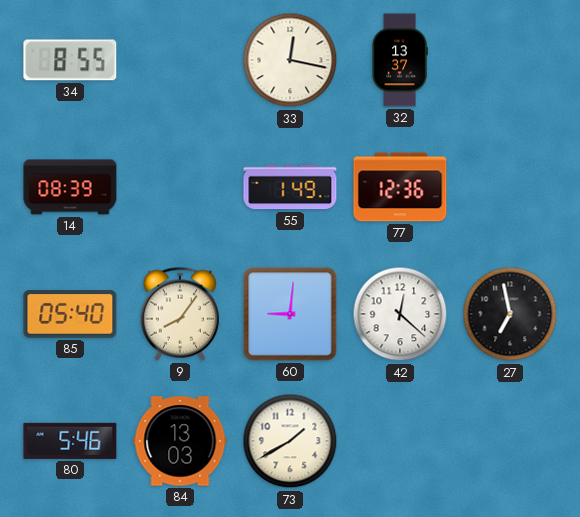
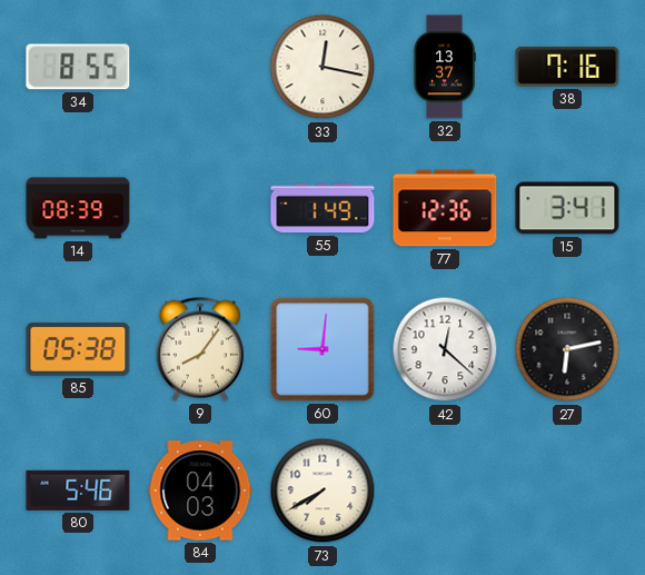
38: none -> 7:16
15: none -> 3:41
85: 05:40 -> 05:38
27: 6:58 -> 6:13
84: 13:03 -> 04:03
73: 1:40 -> 7:40
